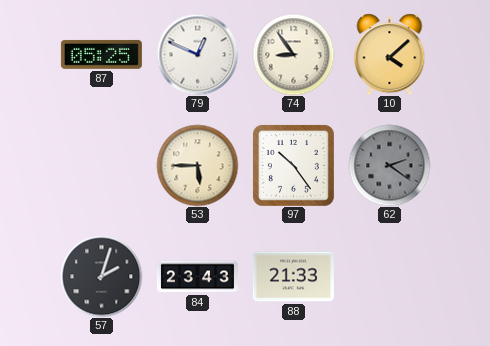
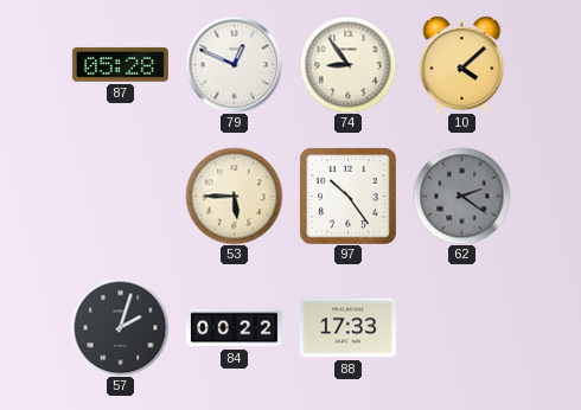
87: 05:25 -> 05:28
84: 23:43 -> 00:22
88: 21:33 -> 17:33
